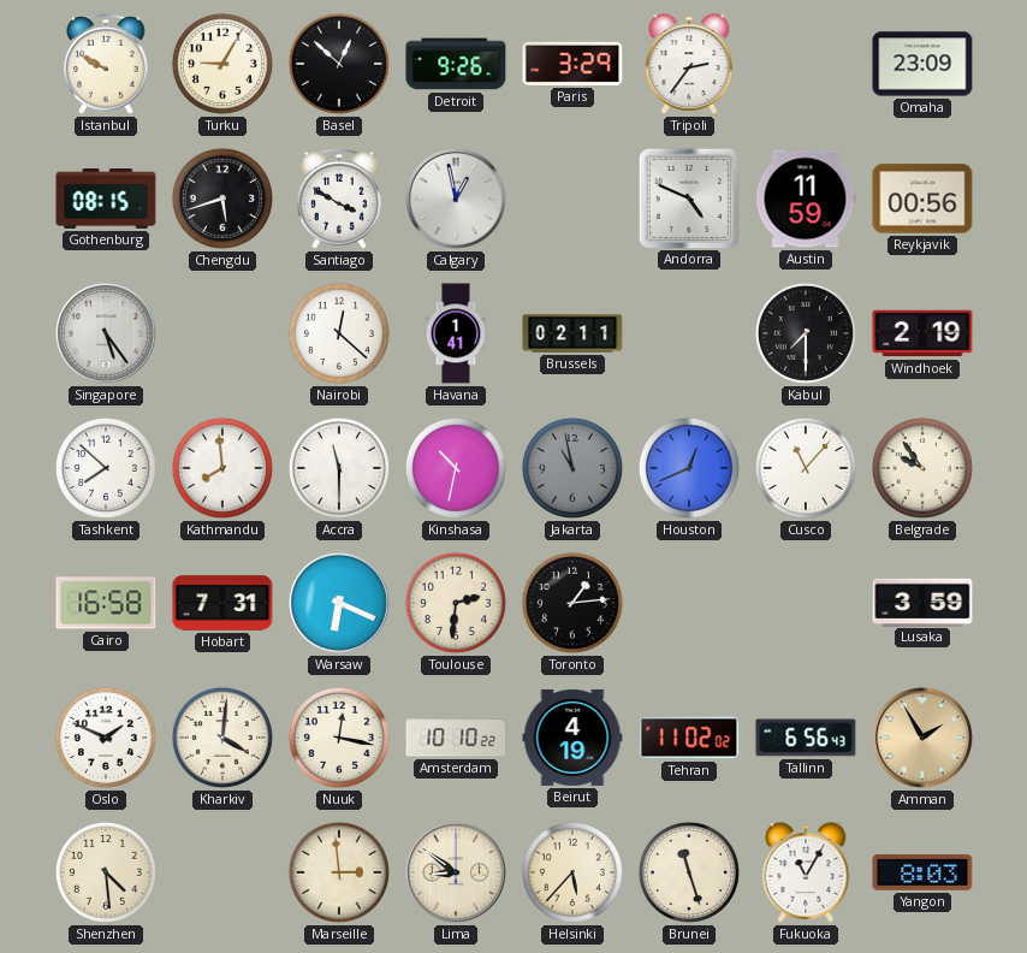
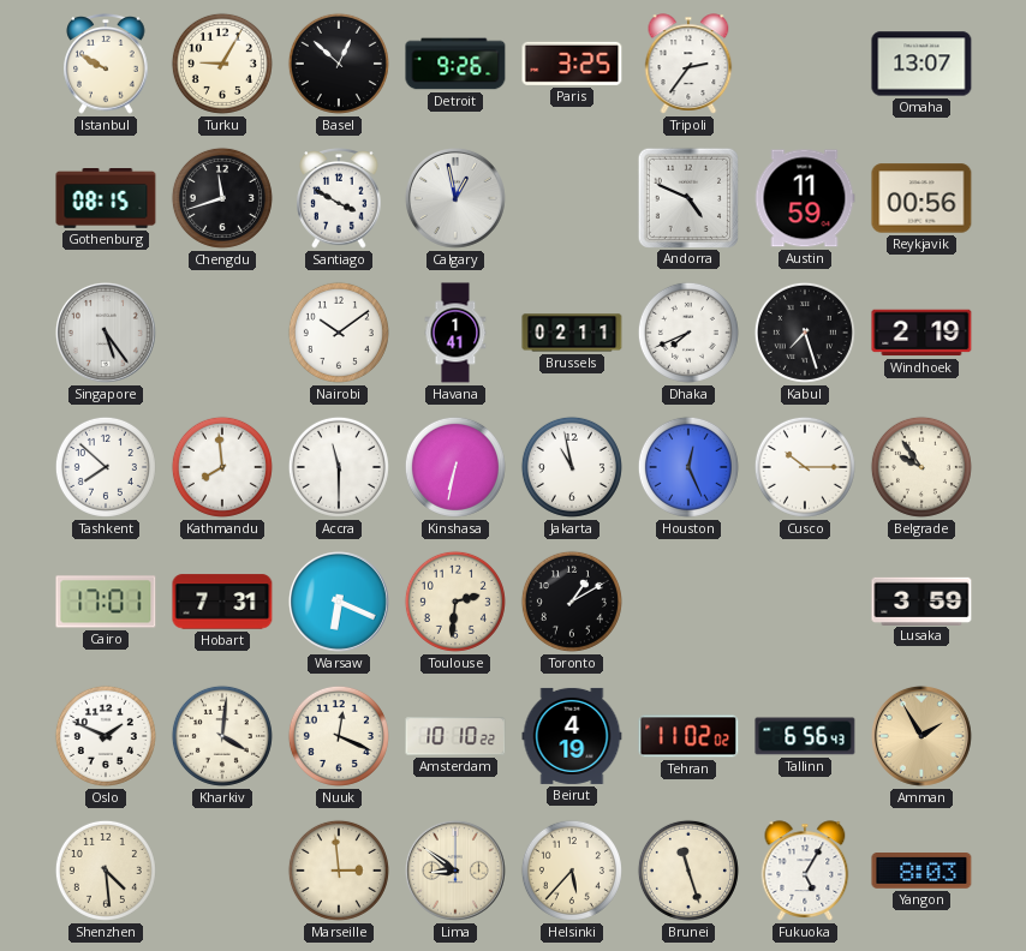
Paris: 3:29 -> 3:25
Omaha: 23:09 -> 13:07
Chengdu: 5:42 -> 11:42
Nairobi: 12:22 -> 10:09
Dhaka: none -> 7:41
Kabul: 7:30 -> 7:27
Kinshasa: 10:32 -> 6:32
Jakarta dial: grey -> white
Houston: 12:41 -> 12:26
Cusco: 11:07 -> 10:15
Cairo: 16:58 -> 17:01
Toronto: 1:14 -> 1:10
Nuuk: 12:17 -> 12:19
Fukuoka: 11:05 -> 5:05
